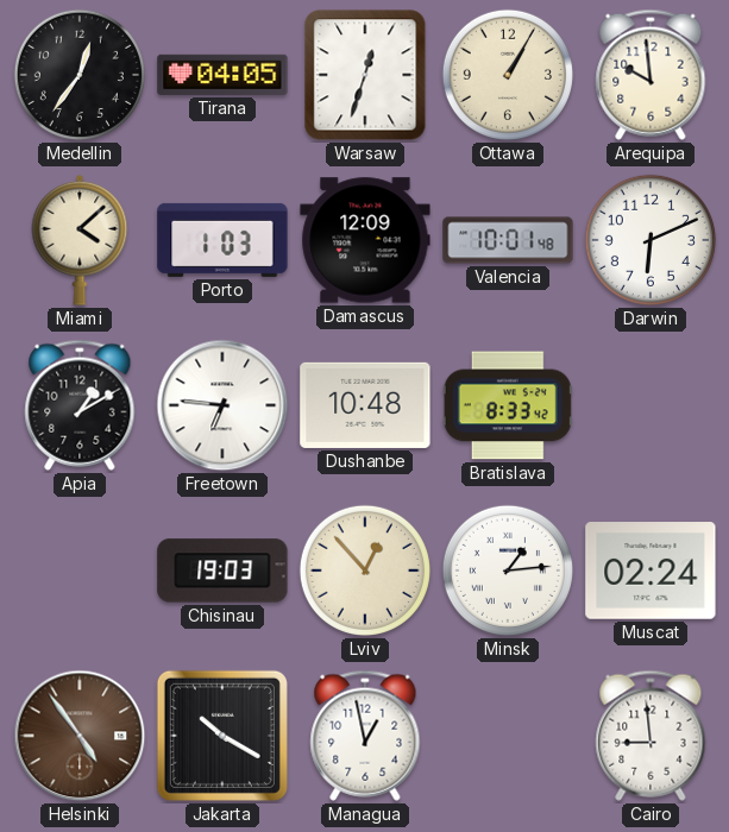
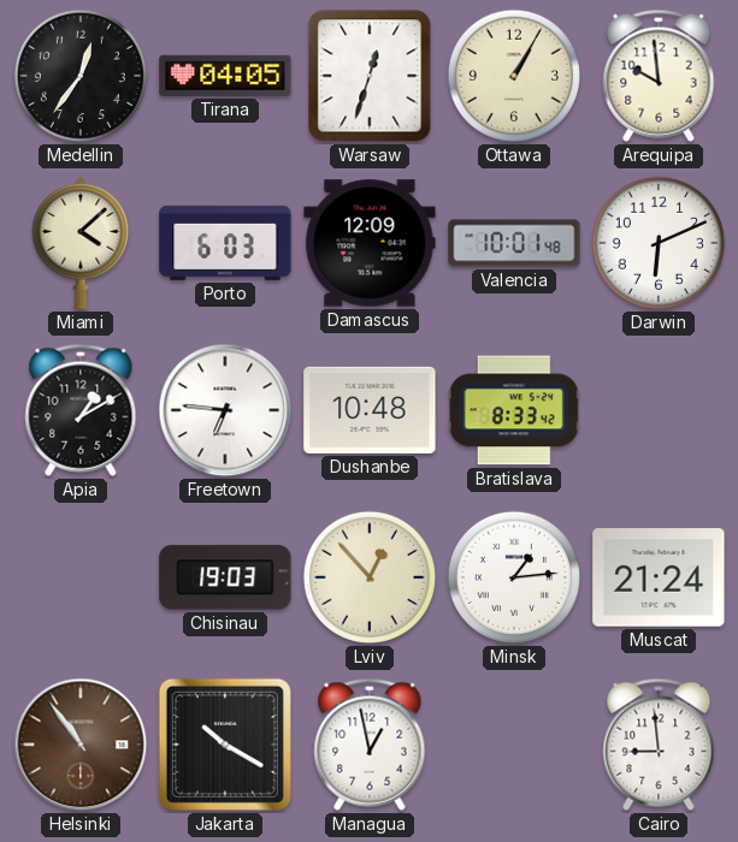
Porto: 1:03 -> 6:03
Muscat: 02:24 -> 21:24
Helsinki: 4:54 -> 10:54
